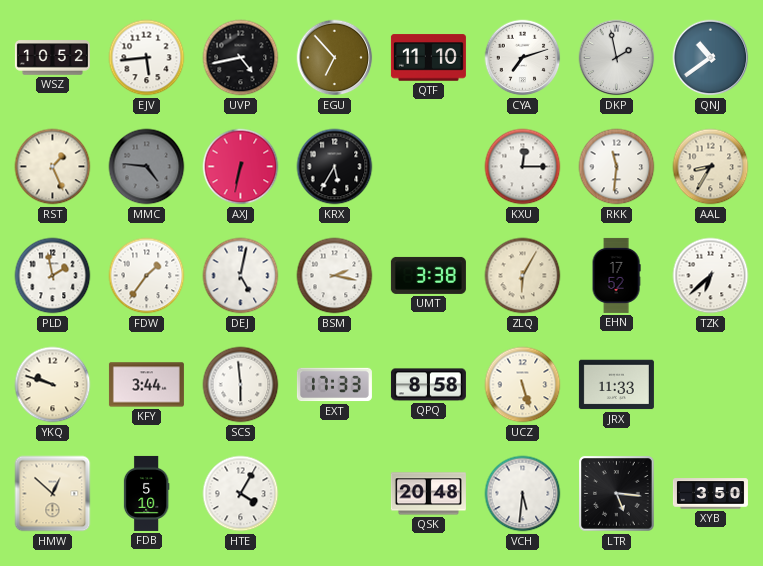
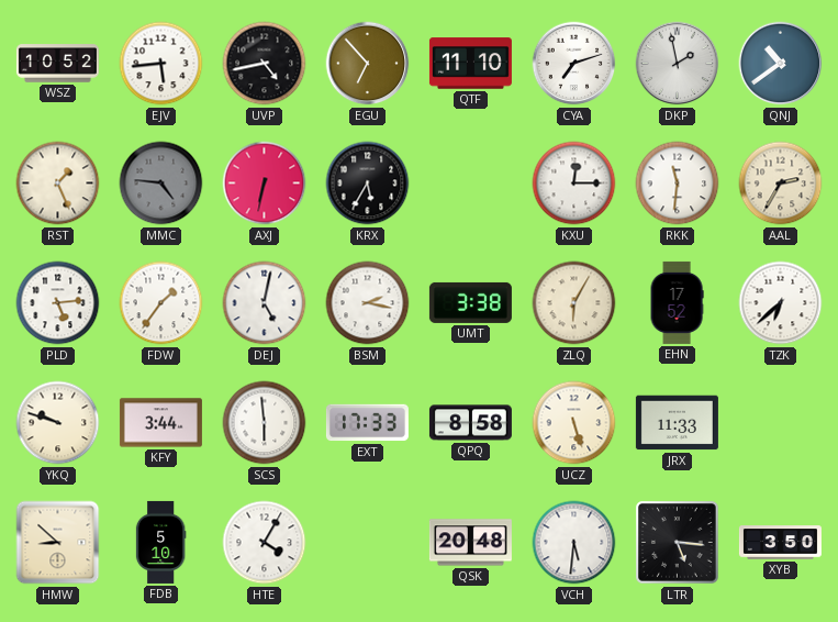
AAL: 8:35 -> 2:35
PLD: 1:58 -> 5:14
HMW: 12:52 -> 8:52
